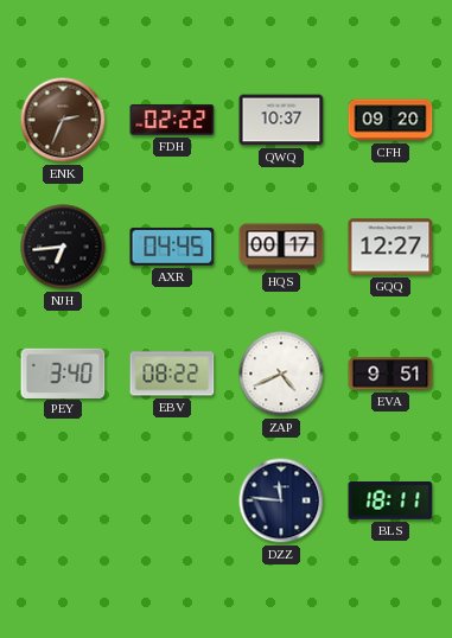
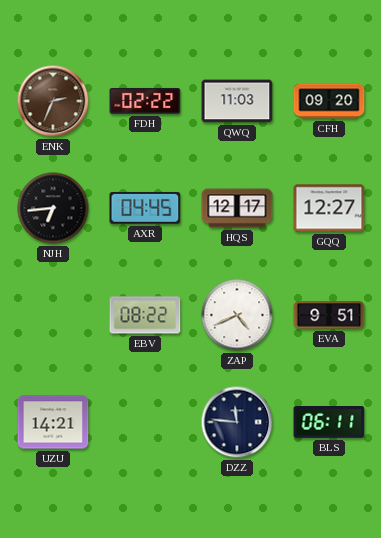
QWQ: 10:37 -> 11:03
HQS: 00:17 -> 12:17
PEY: 3:40 -> none
UZU: none -> 14:21
BLS: 18:11 -> 06:11
